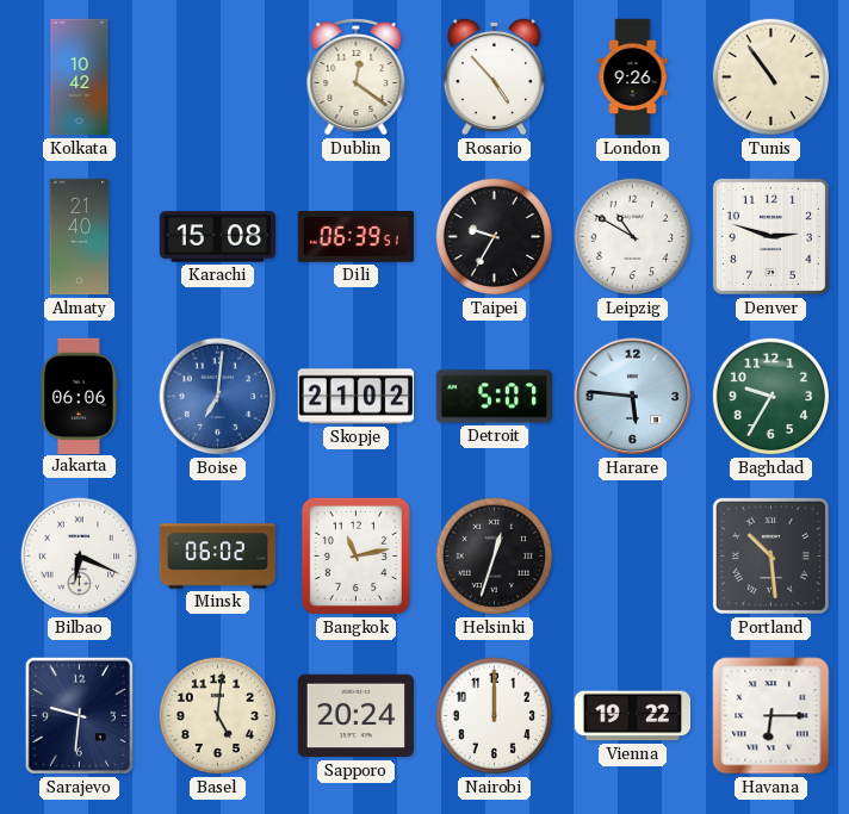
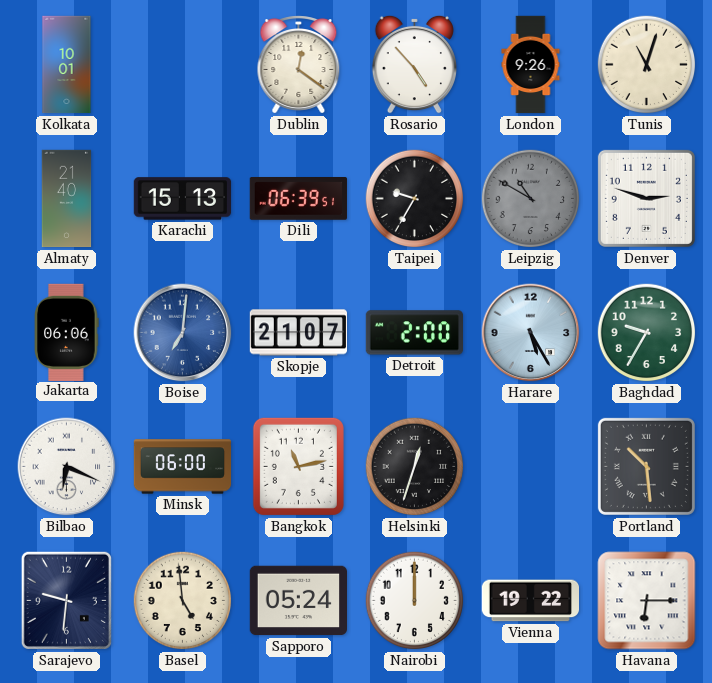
Kolkata: 10:42 -> 10:01
Tunis: 10:54 -> 11:03
Karachi: 15:08 -> 15:13
Leipzig dial: white -> grey
Skopje: 21:02 -> 21:07
Detroit: 5:07 -> 2:00
Harare: 5:46 -> 5:25
Minsk: 06:02 -> 06:00
Basel: 5:01 -> 4:59
Sapporo: 20:24 -> 05:24
